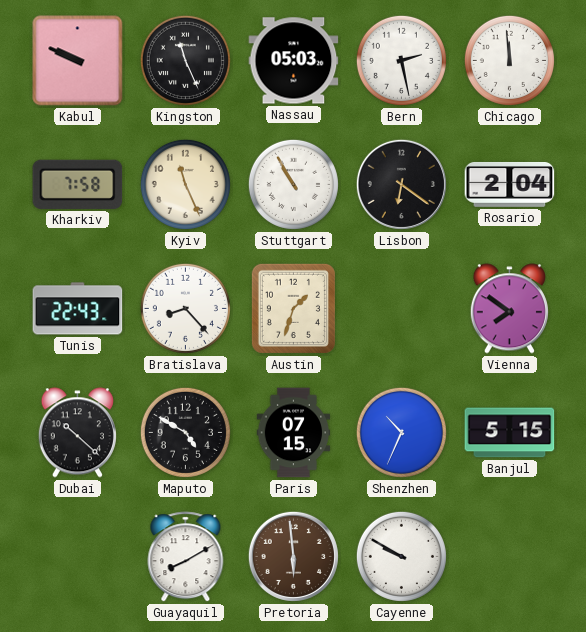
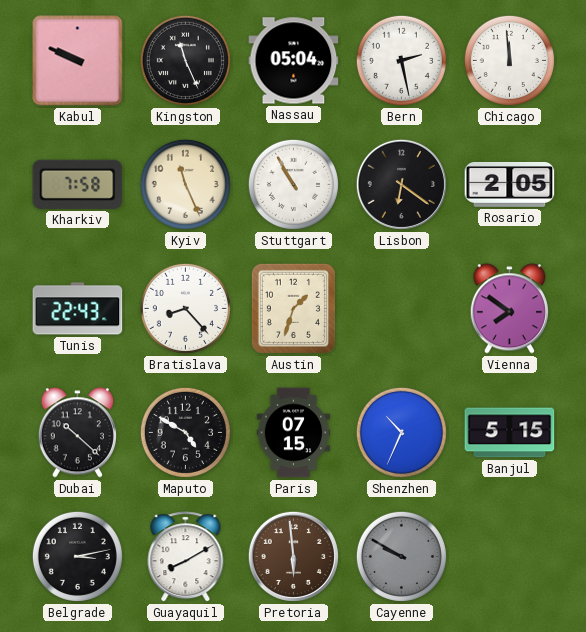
Nassau: 05:03 -> 05:04
Rosario: 2:04 -> 2:05
Belgrade: none -> 3:13
Cayenne dial: white -> grey
